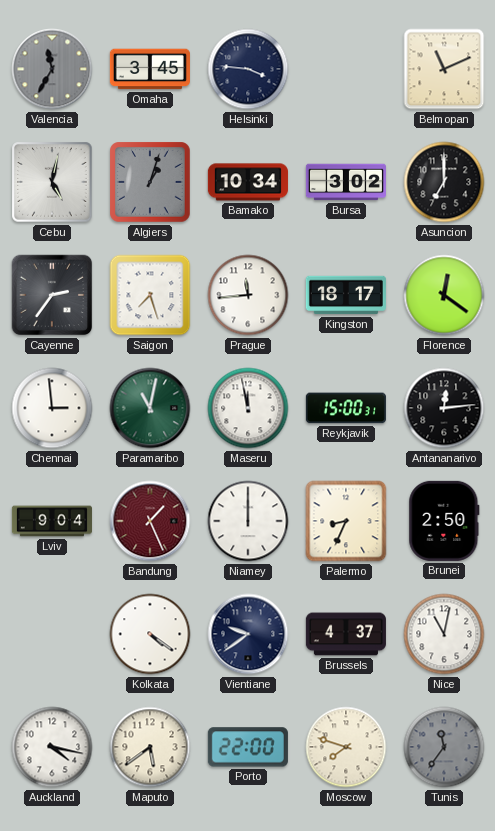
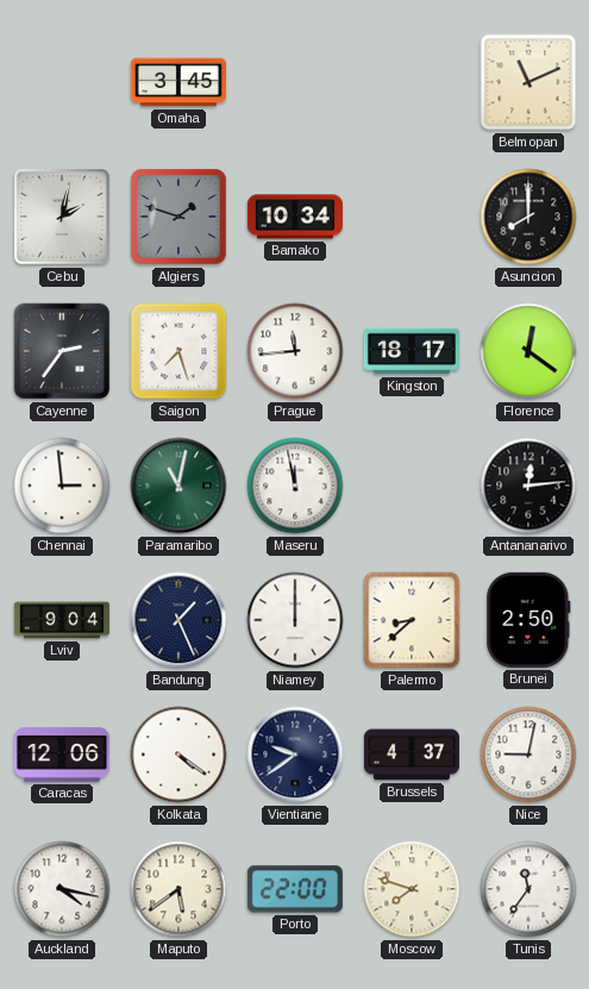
Valencia: 11:35 -> none
Helsinki: 3:46 -> none
Cebu: 5:02 -> 2:02
Algiers: 1:03 -> 1:48
Bursa: 3:02 -> none
Asuncion: 7:00 -> 8:00
Reykjavik: 15:00 -> none
Bandung dial: burgundy -> navy
Palermo: 8:34 -> 8:38
Caracas: none -> 12:06
Nice: 11:02 -> 9:02
Tunis dial: grey -> white
